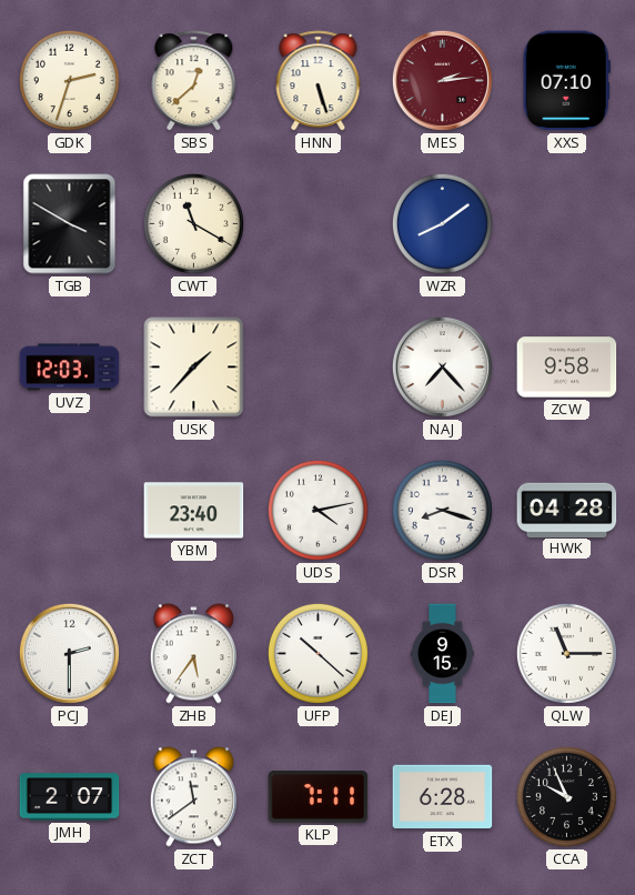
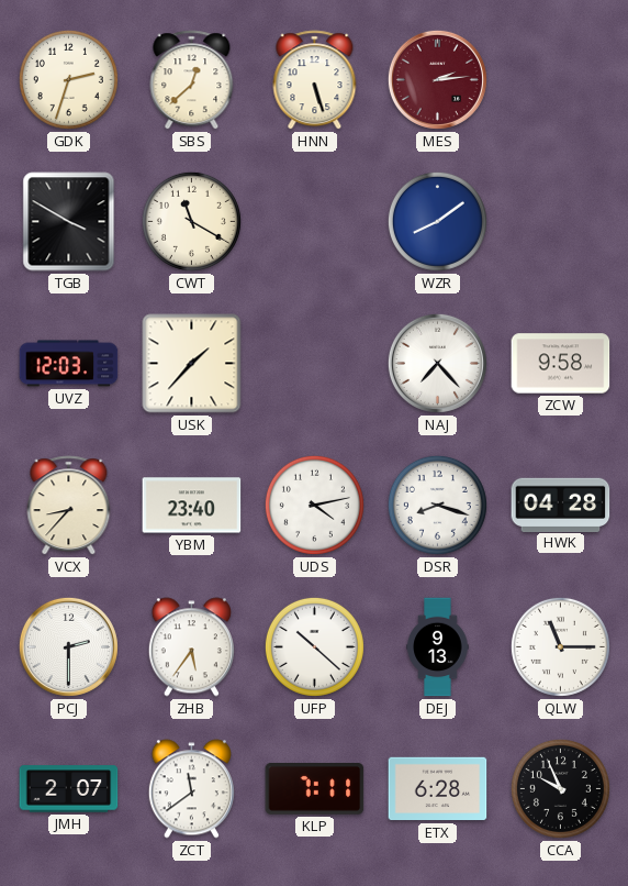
XXS: 07:10 -> none
VCX: none -> 8:37
DEJ: 9:15 -> 9:13
